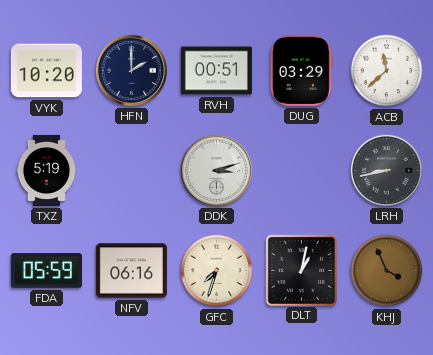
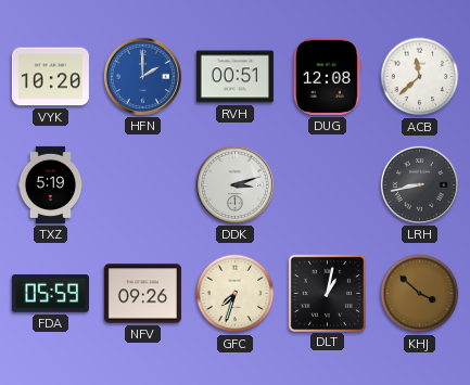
HFN dial: navy -> blue
DUG: 03:29 -> 12:08
NFV: 06:16 -> 09:26
KHJ: 3:56 -> 3:52
